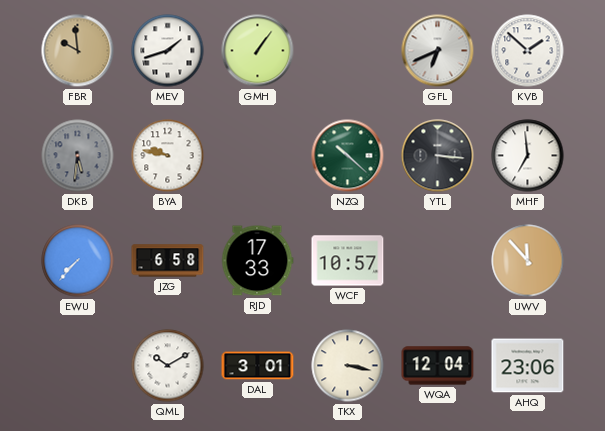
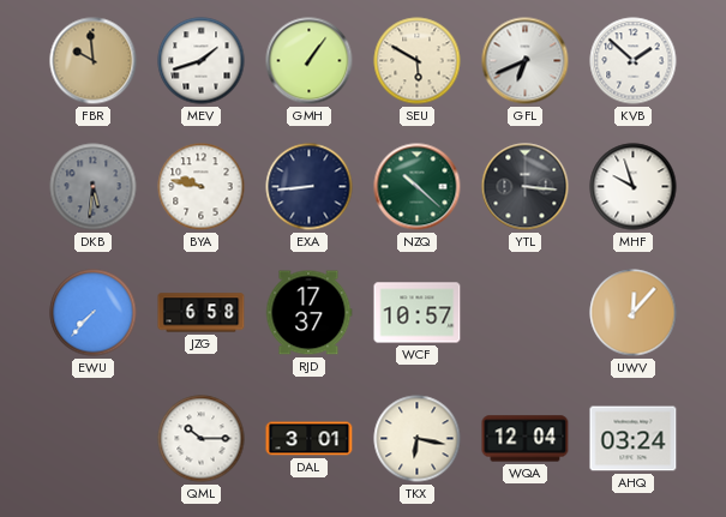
SEU: none -> 5:50
EXA: none -> 8:44
MHF: 6:59 -> 9:57
RJD: 17:33 -> 17:37
UWV: 11:53 -> 12:07
QML: 10:10 -> 10:15
TKX: 3:17 -> 6:17
AHQ: 23:06 -> 03:24
